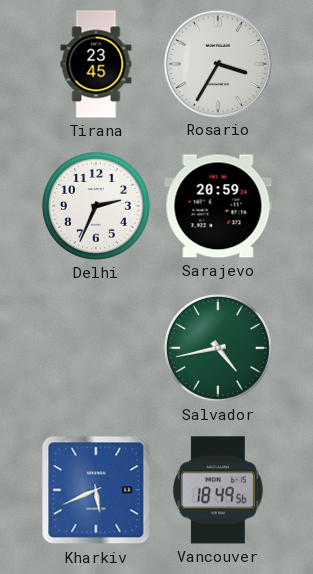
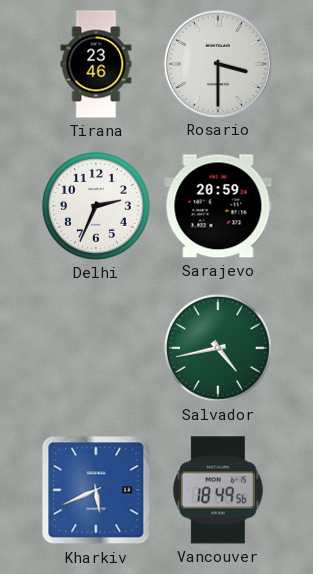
Tirana: 23:45 -> 23:46
Rosario: 3:35 -> 3:30
